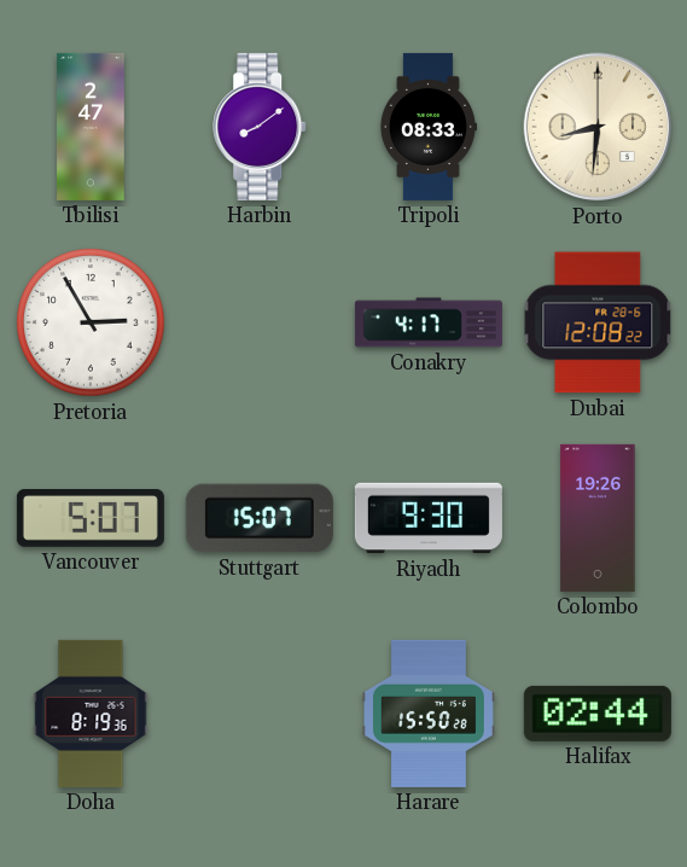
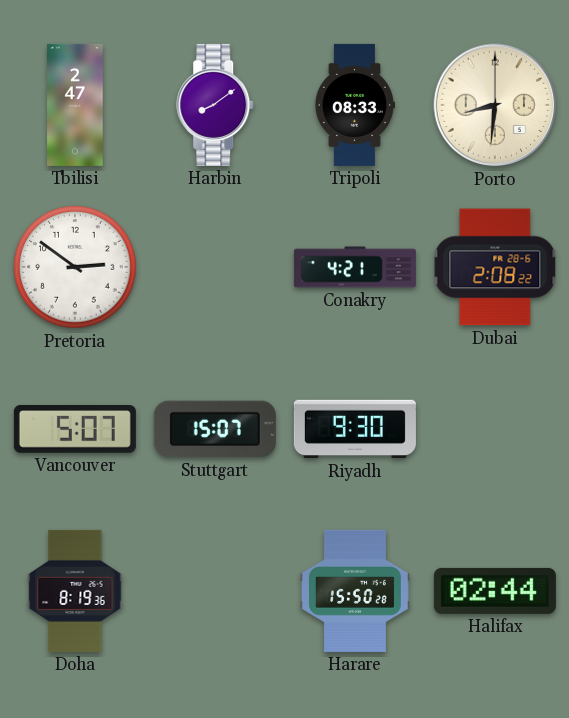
Pretoria: 2:55 -> 2:51
Conakry: 4:17 -> 4:21
Dubai: 12:08 -> 2:08
Colombo: 19:26 -> none
